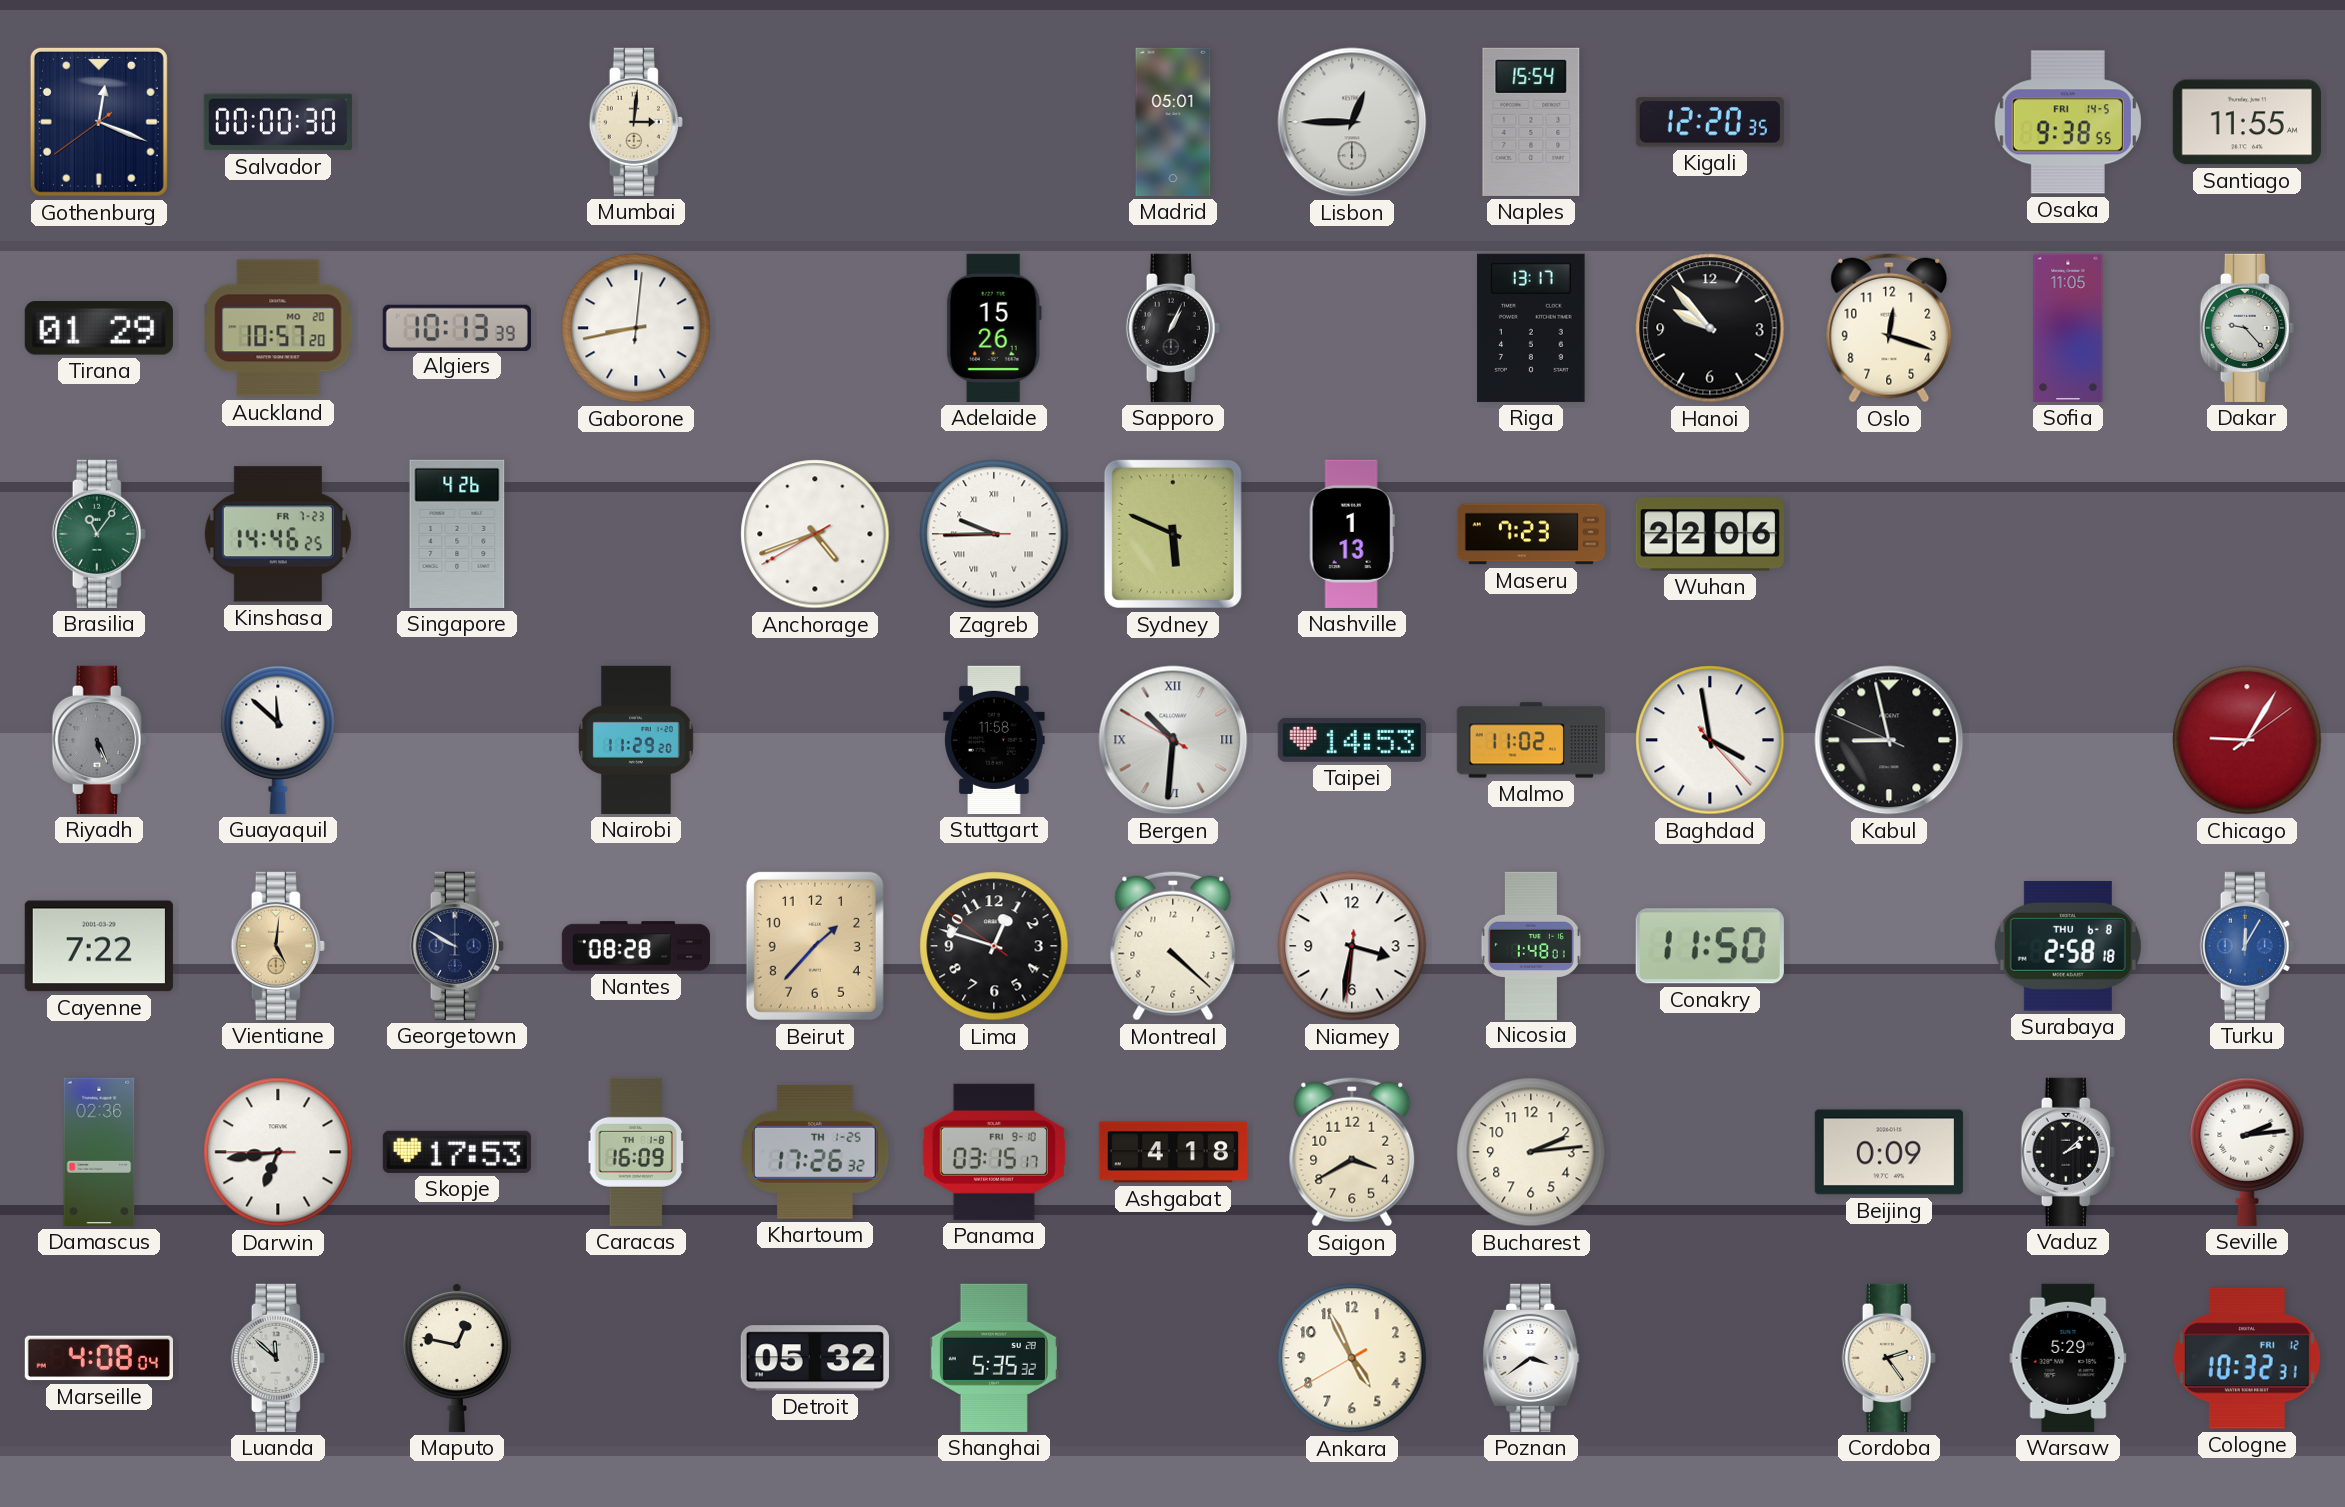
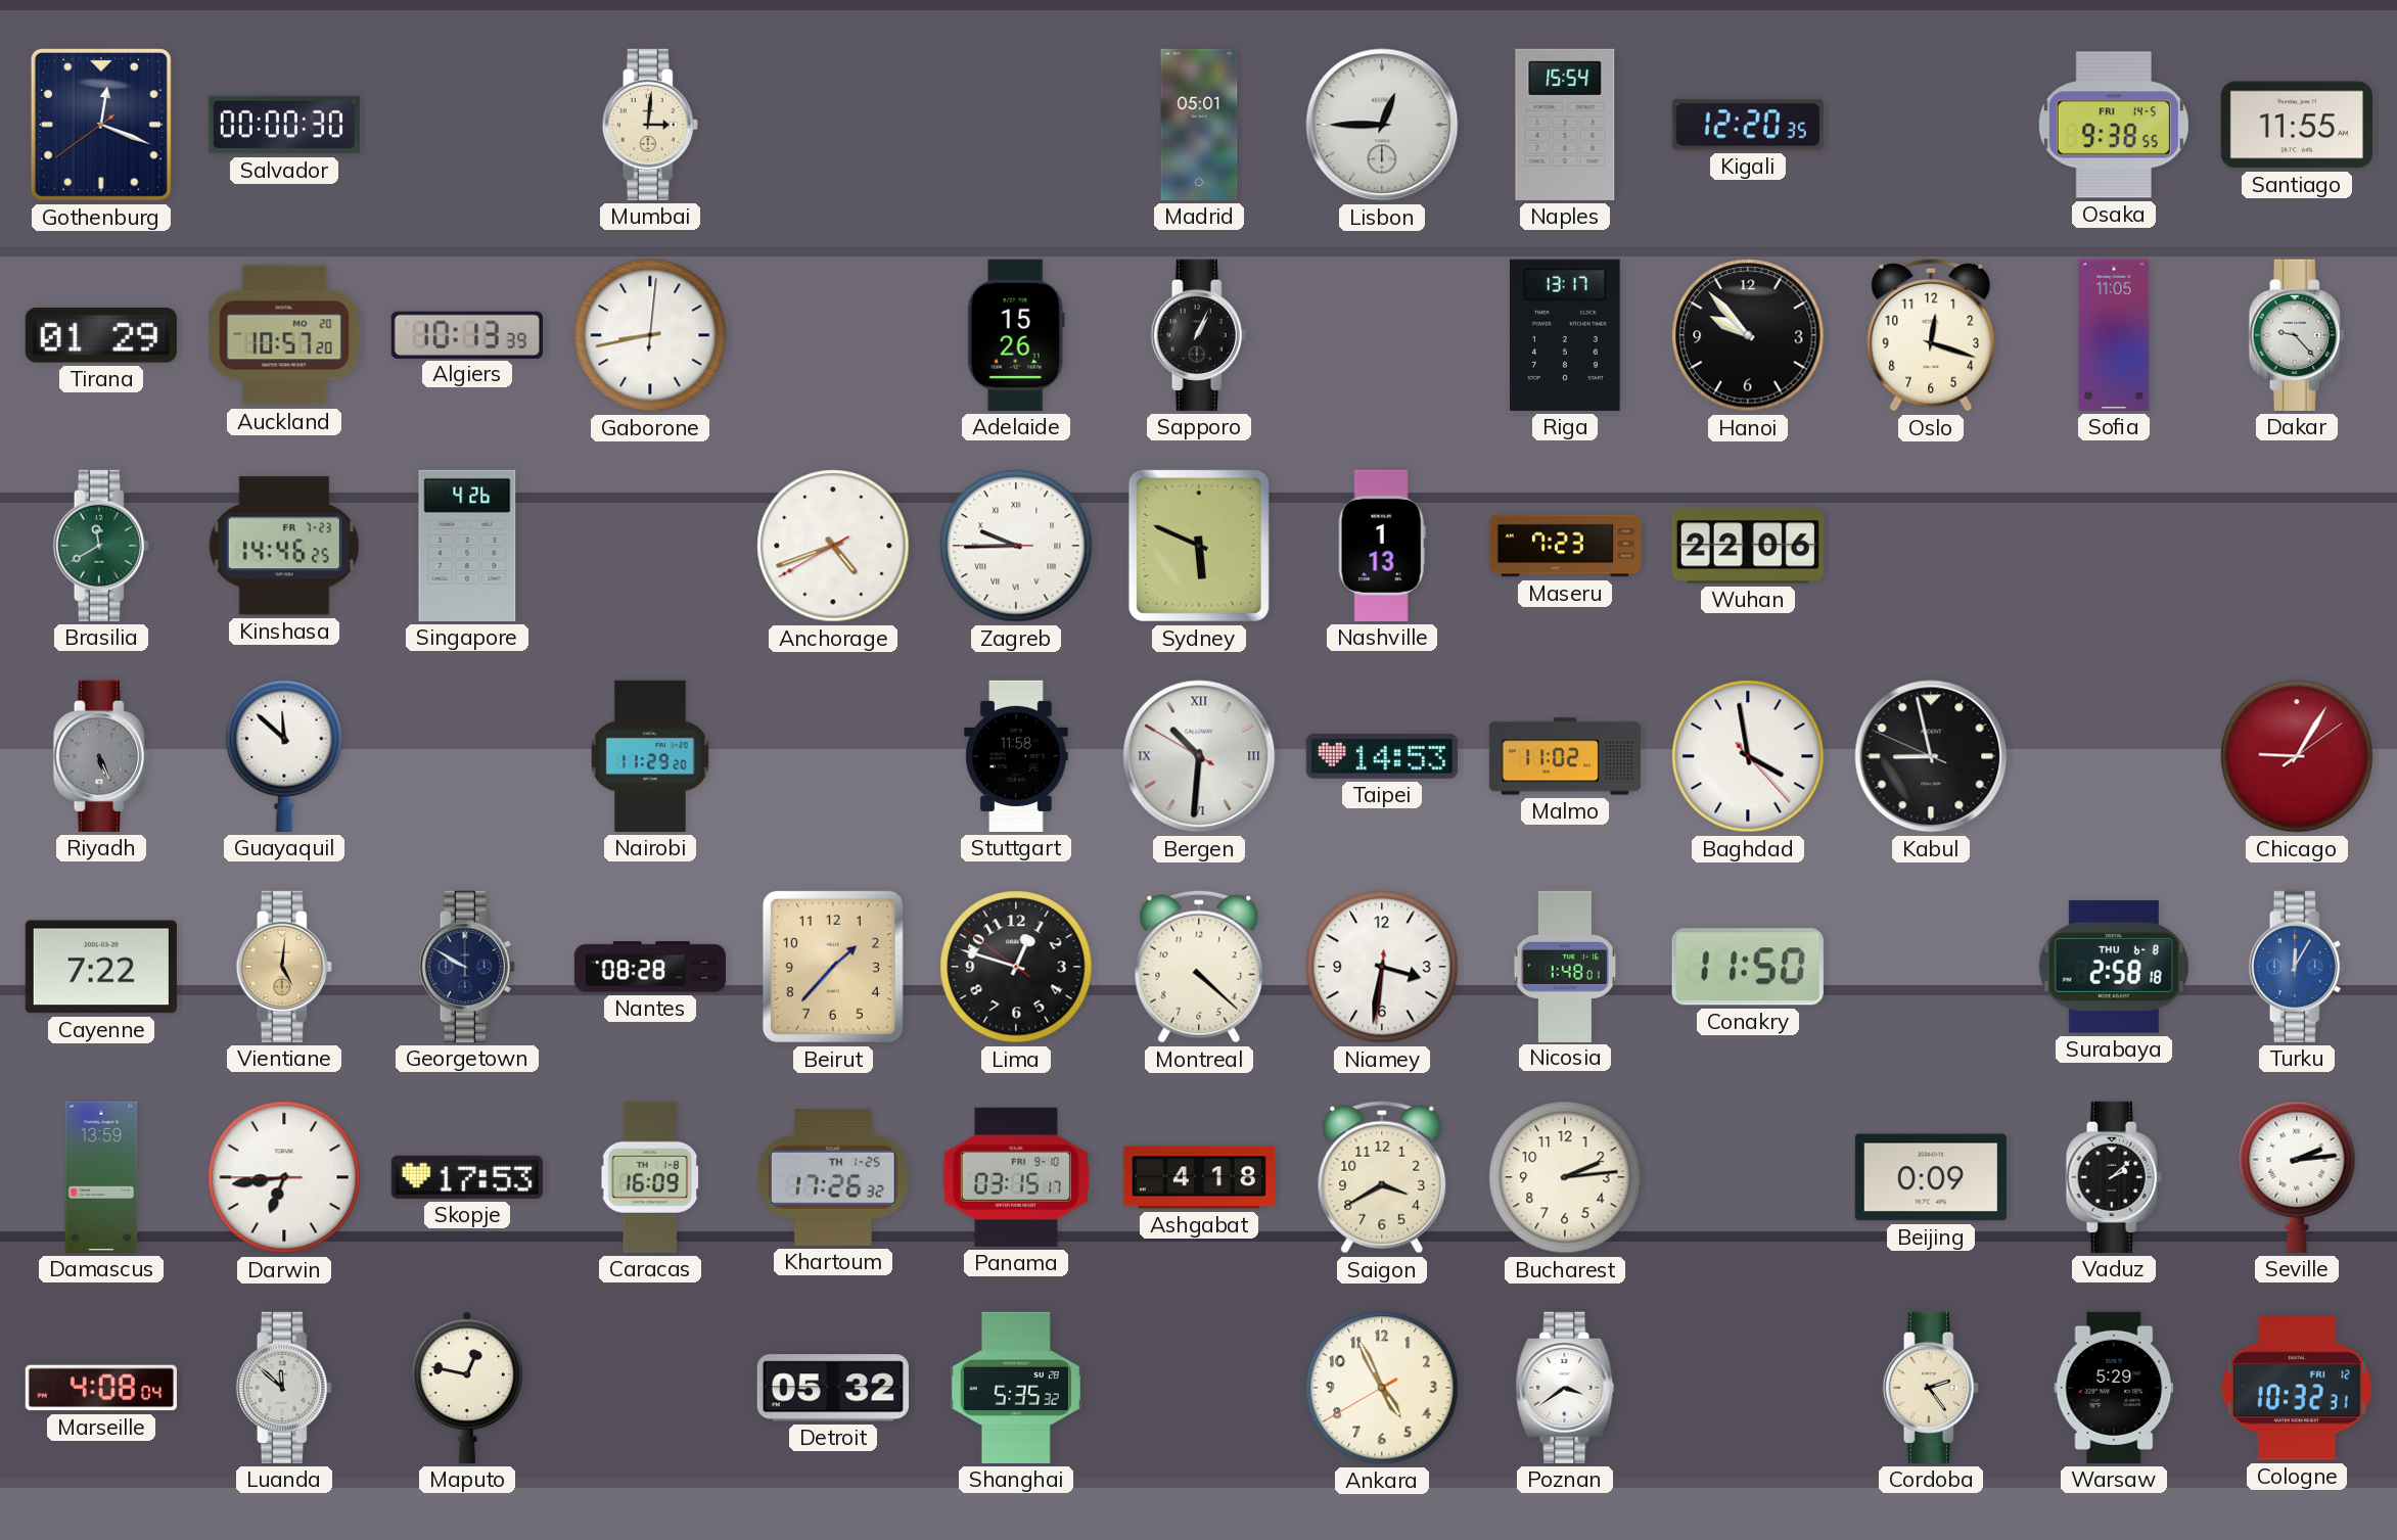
Brasilia: 11:06 -> 11:40
Damascus: 02:36 -> 13:59
